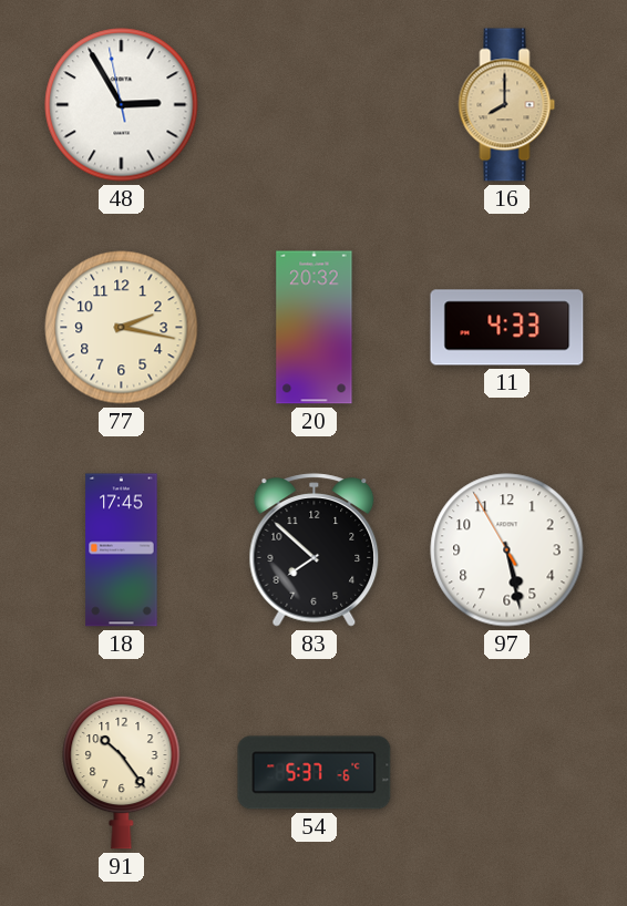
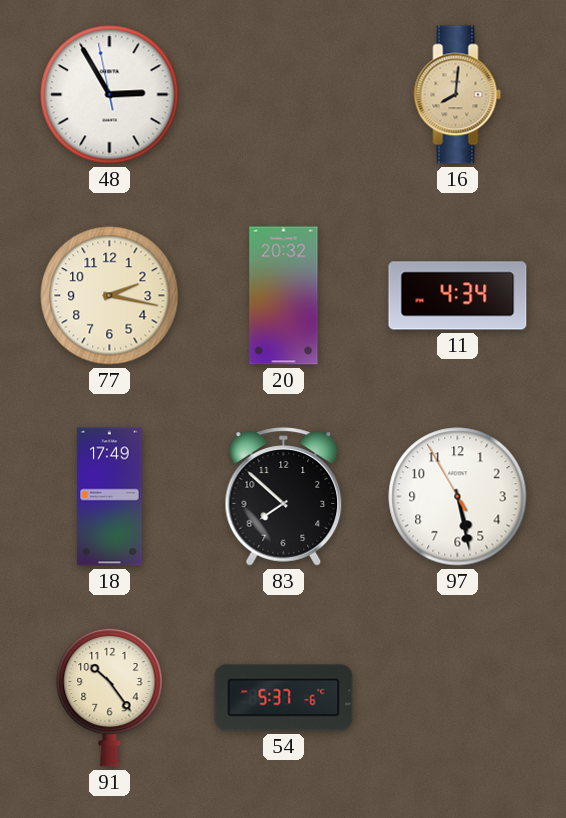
16: 8:00 -> 8:01
11: 4:33 -> 4:34
18: 17:45 -> 17:49
